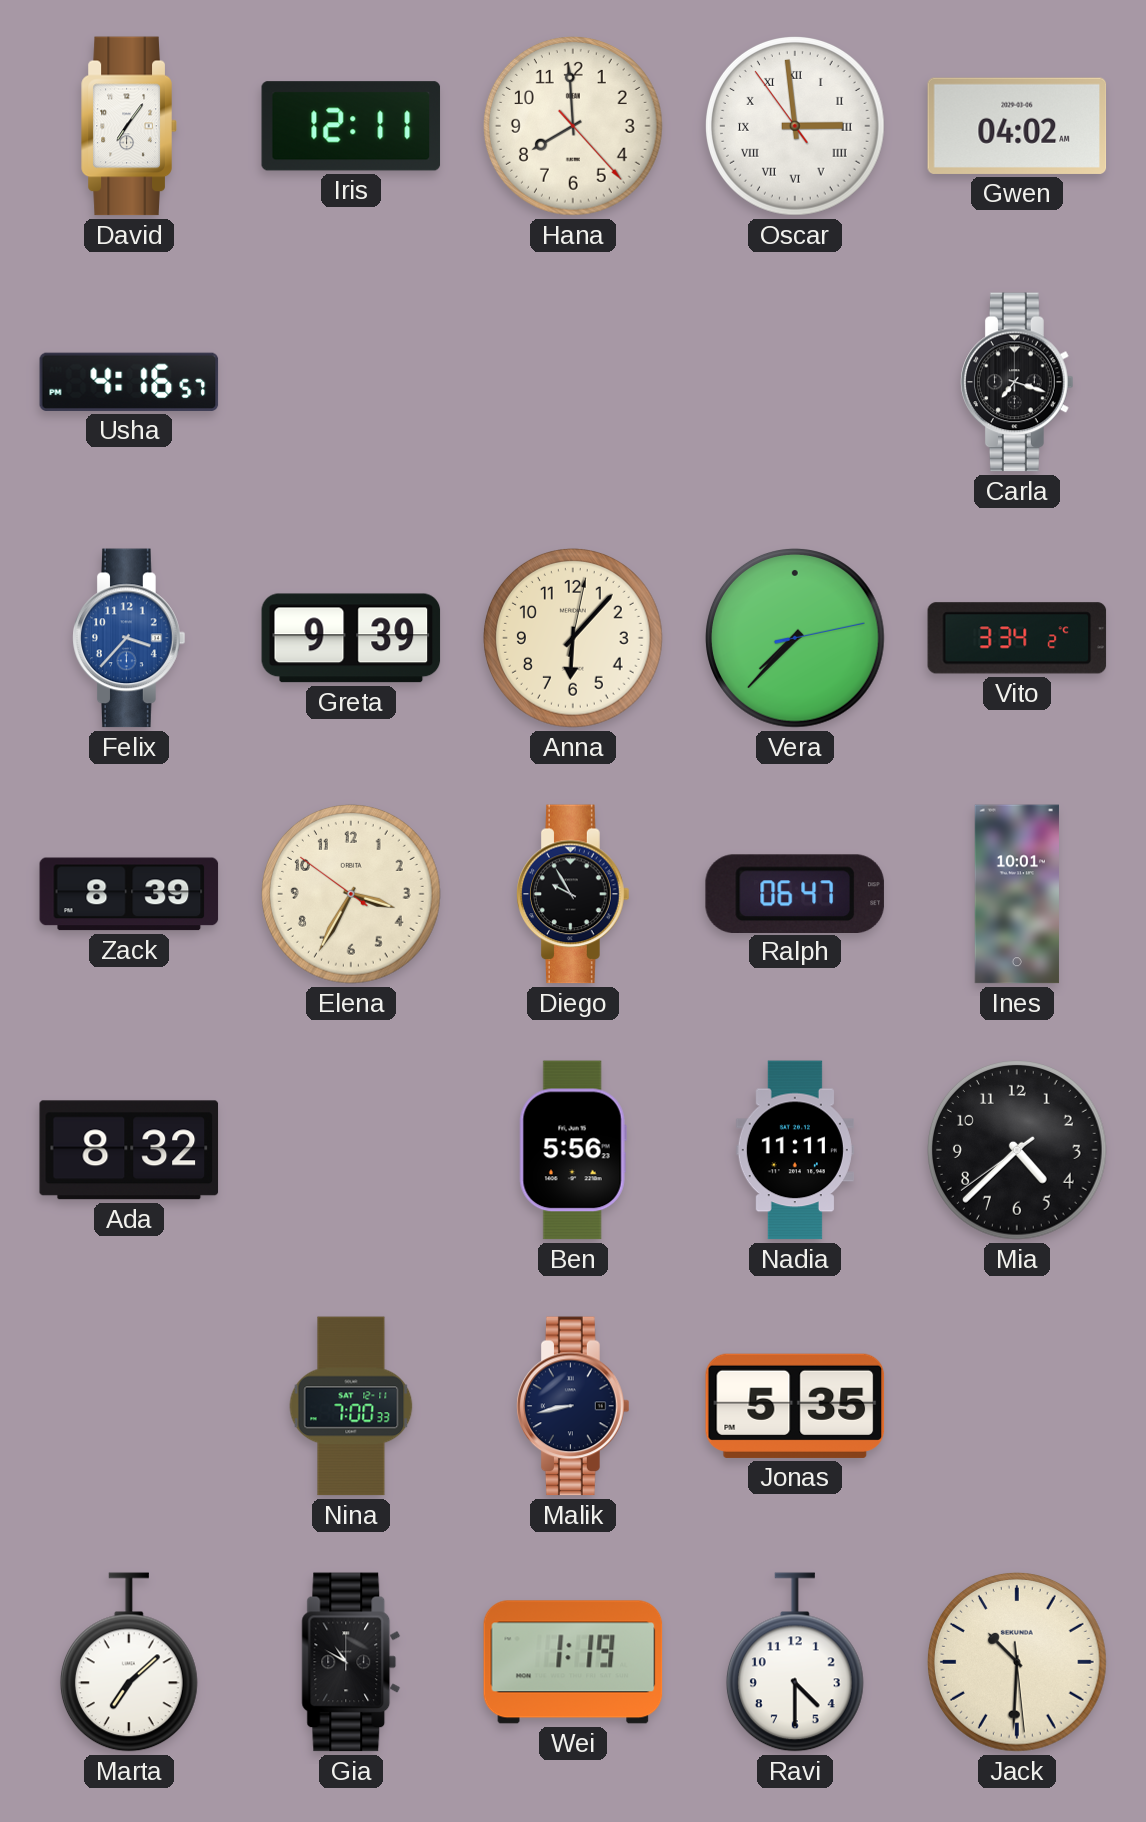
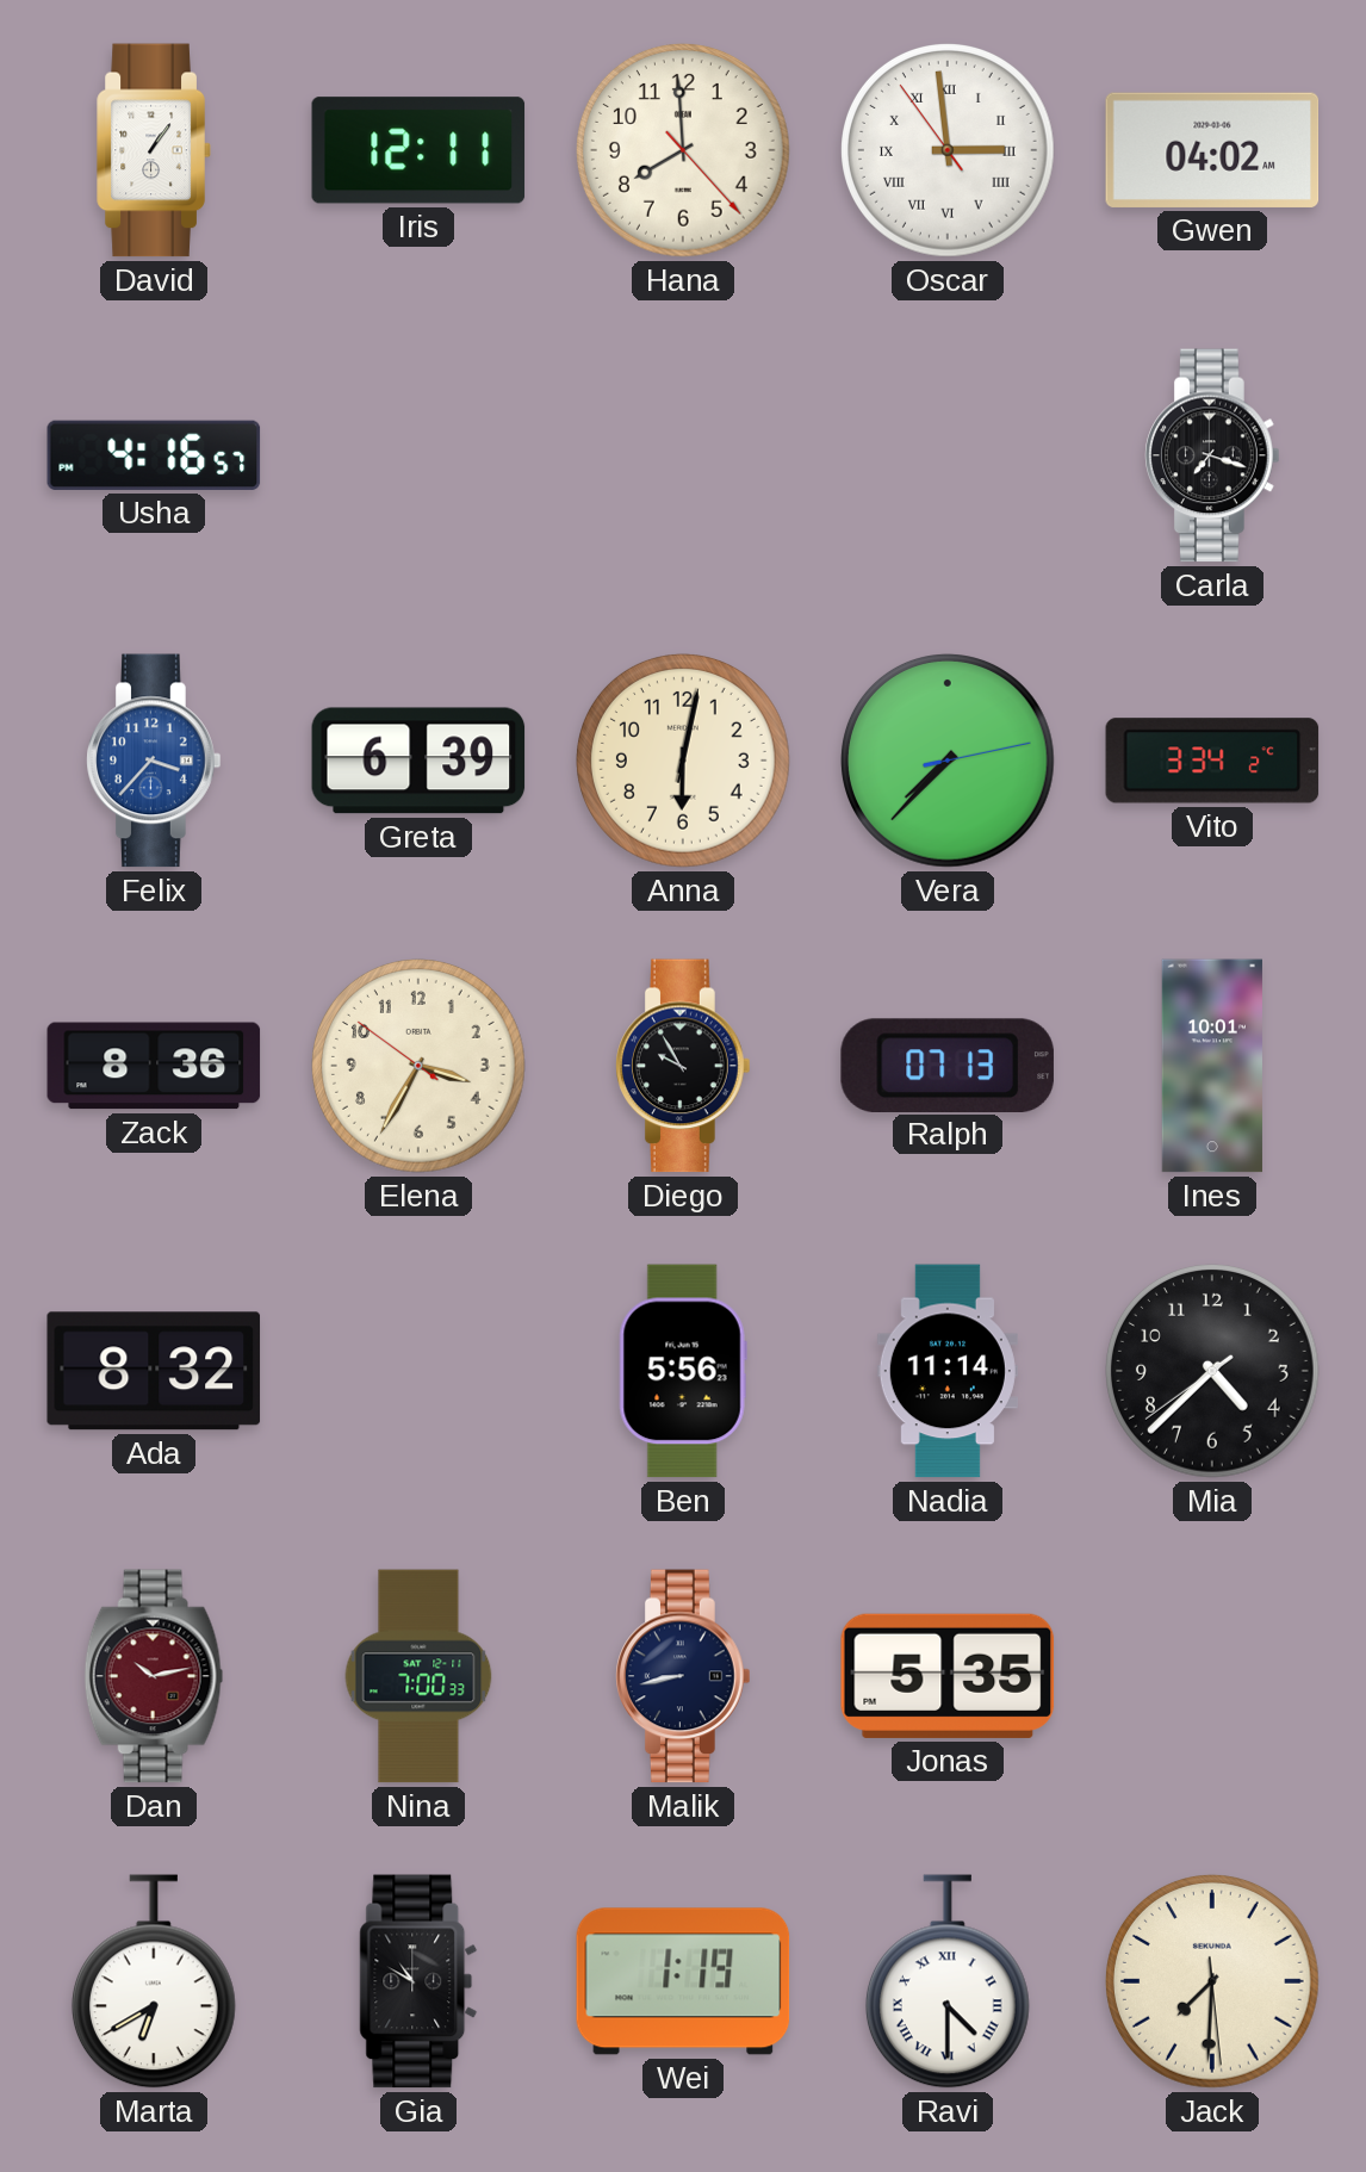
David: 7:06 -> 1:06
Greta: 9:39 -> 6:39
Anna: 6:07 -> 6:02
Zack: 8:39 -> 8:36
Ralph: 06:47 -> 07:13
Nadia: 11:11 -> 11:14
Dan: none -> 10:13
Marta: 7:08 -> 6:40
Ravi numerals: Arabic -> Roman
Jack: 10:30 -> 7:30
